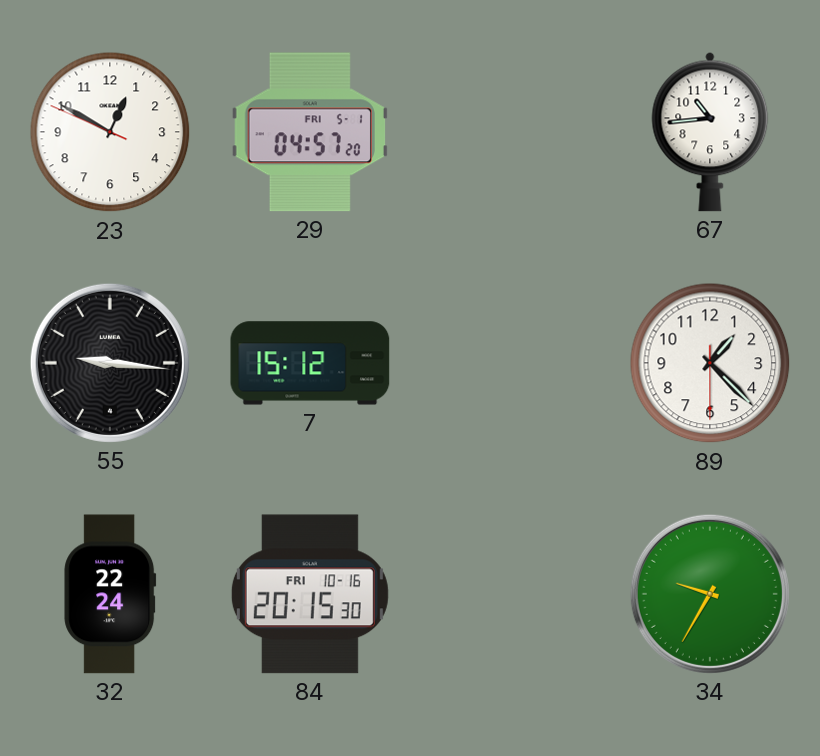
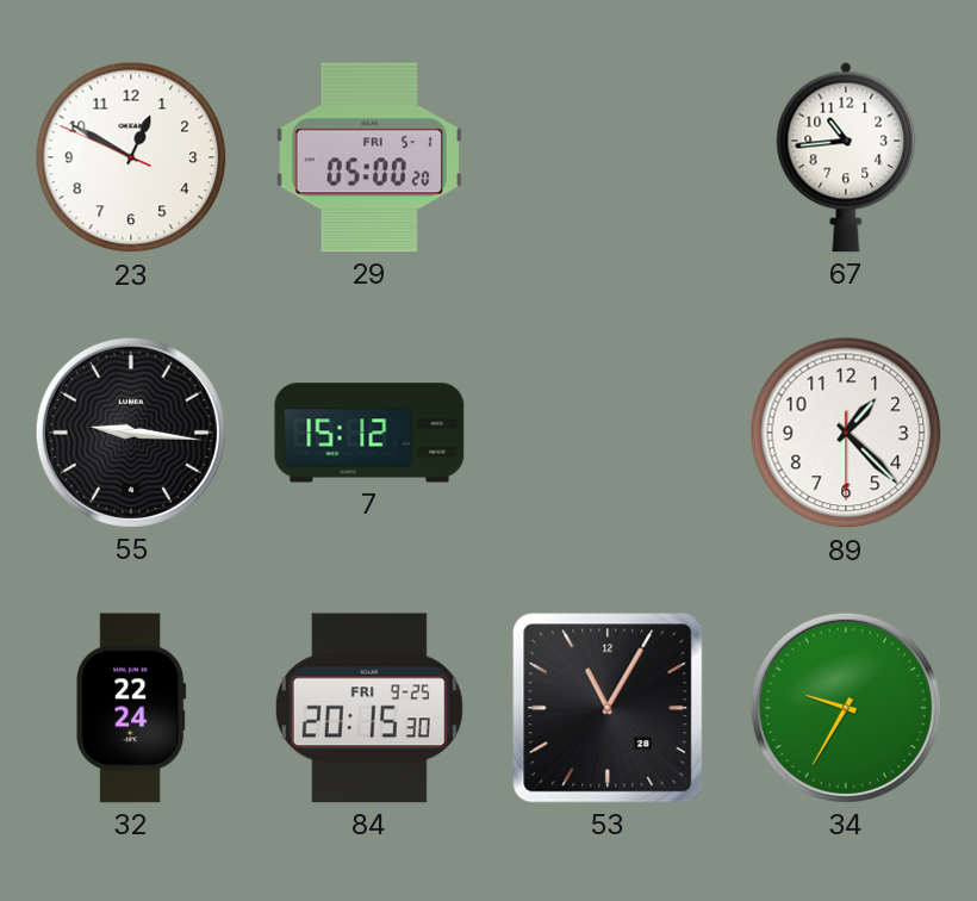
29: 04:57 -> 05:00
84 date: FRI 10-16 -> FRI 9-25
53: none -> 11:05
